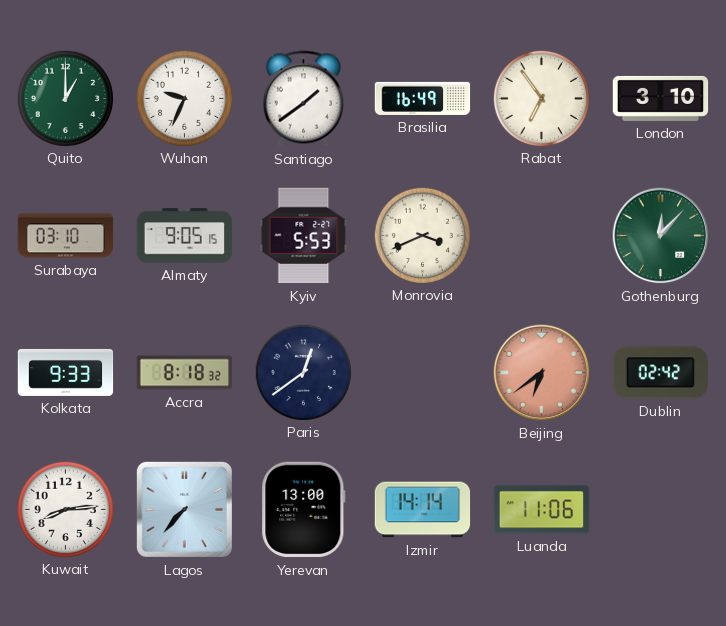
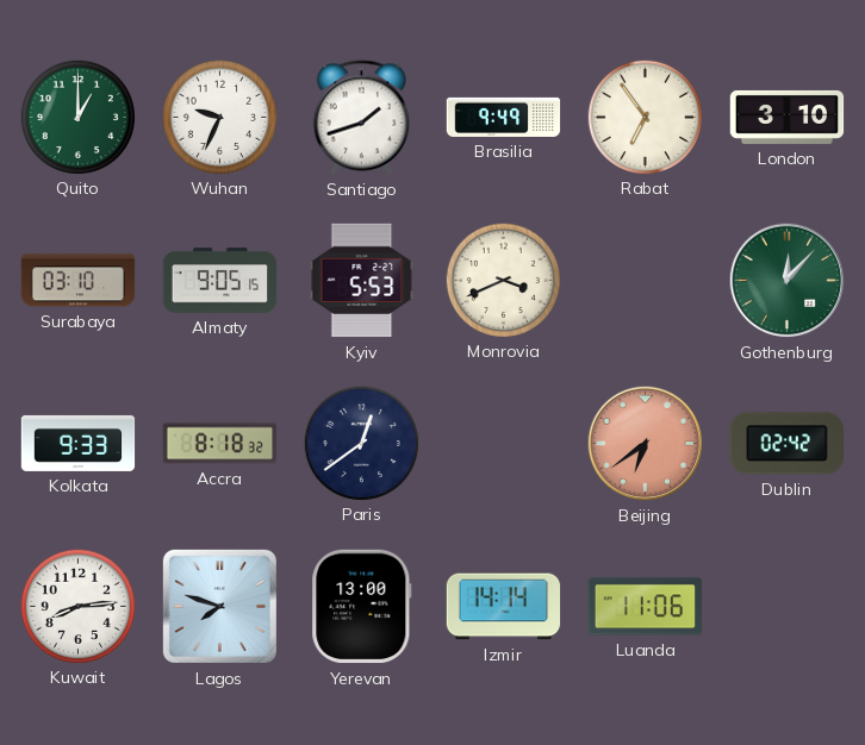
Santiago: 1:39 -> 1:42
Brasilia: 16:49 -> 9:49
Lagos: 7:37 -> 7:48
